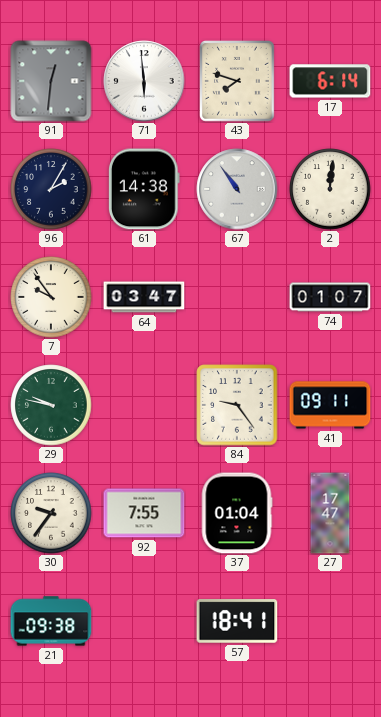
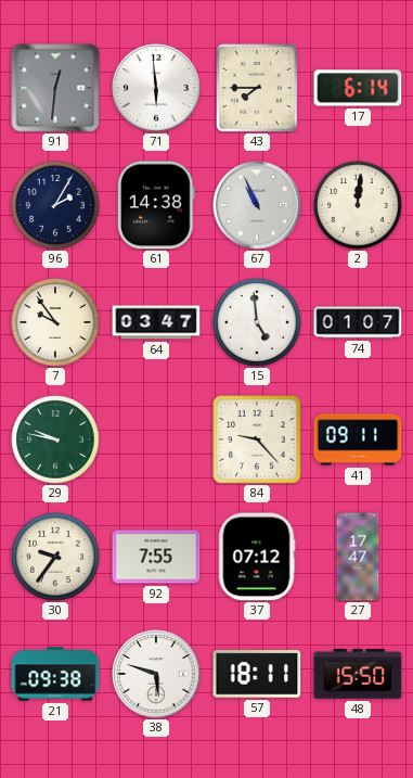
43: 7:48 -> 7:45
67: 10:54 -> 10:56
15: none -> 4:59
84: 9:24 -> 9:23
37: 01:04 -> 07:12
38: none -> 5:48
57: 18:41 -> 18:11
48: none -> 15:50
